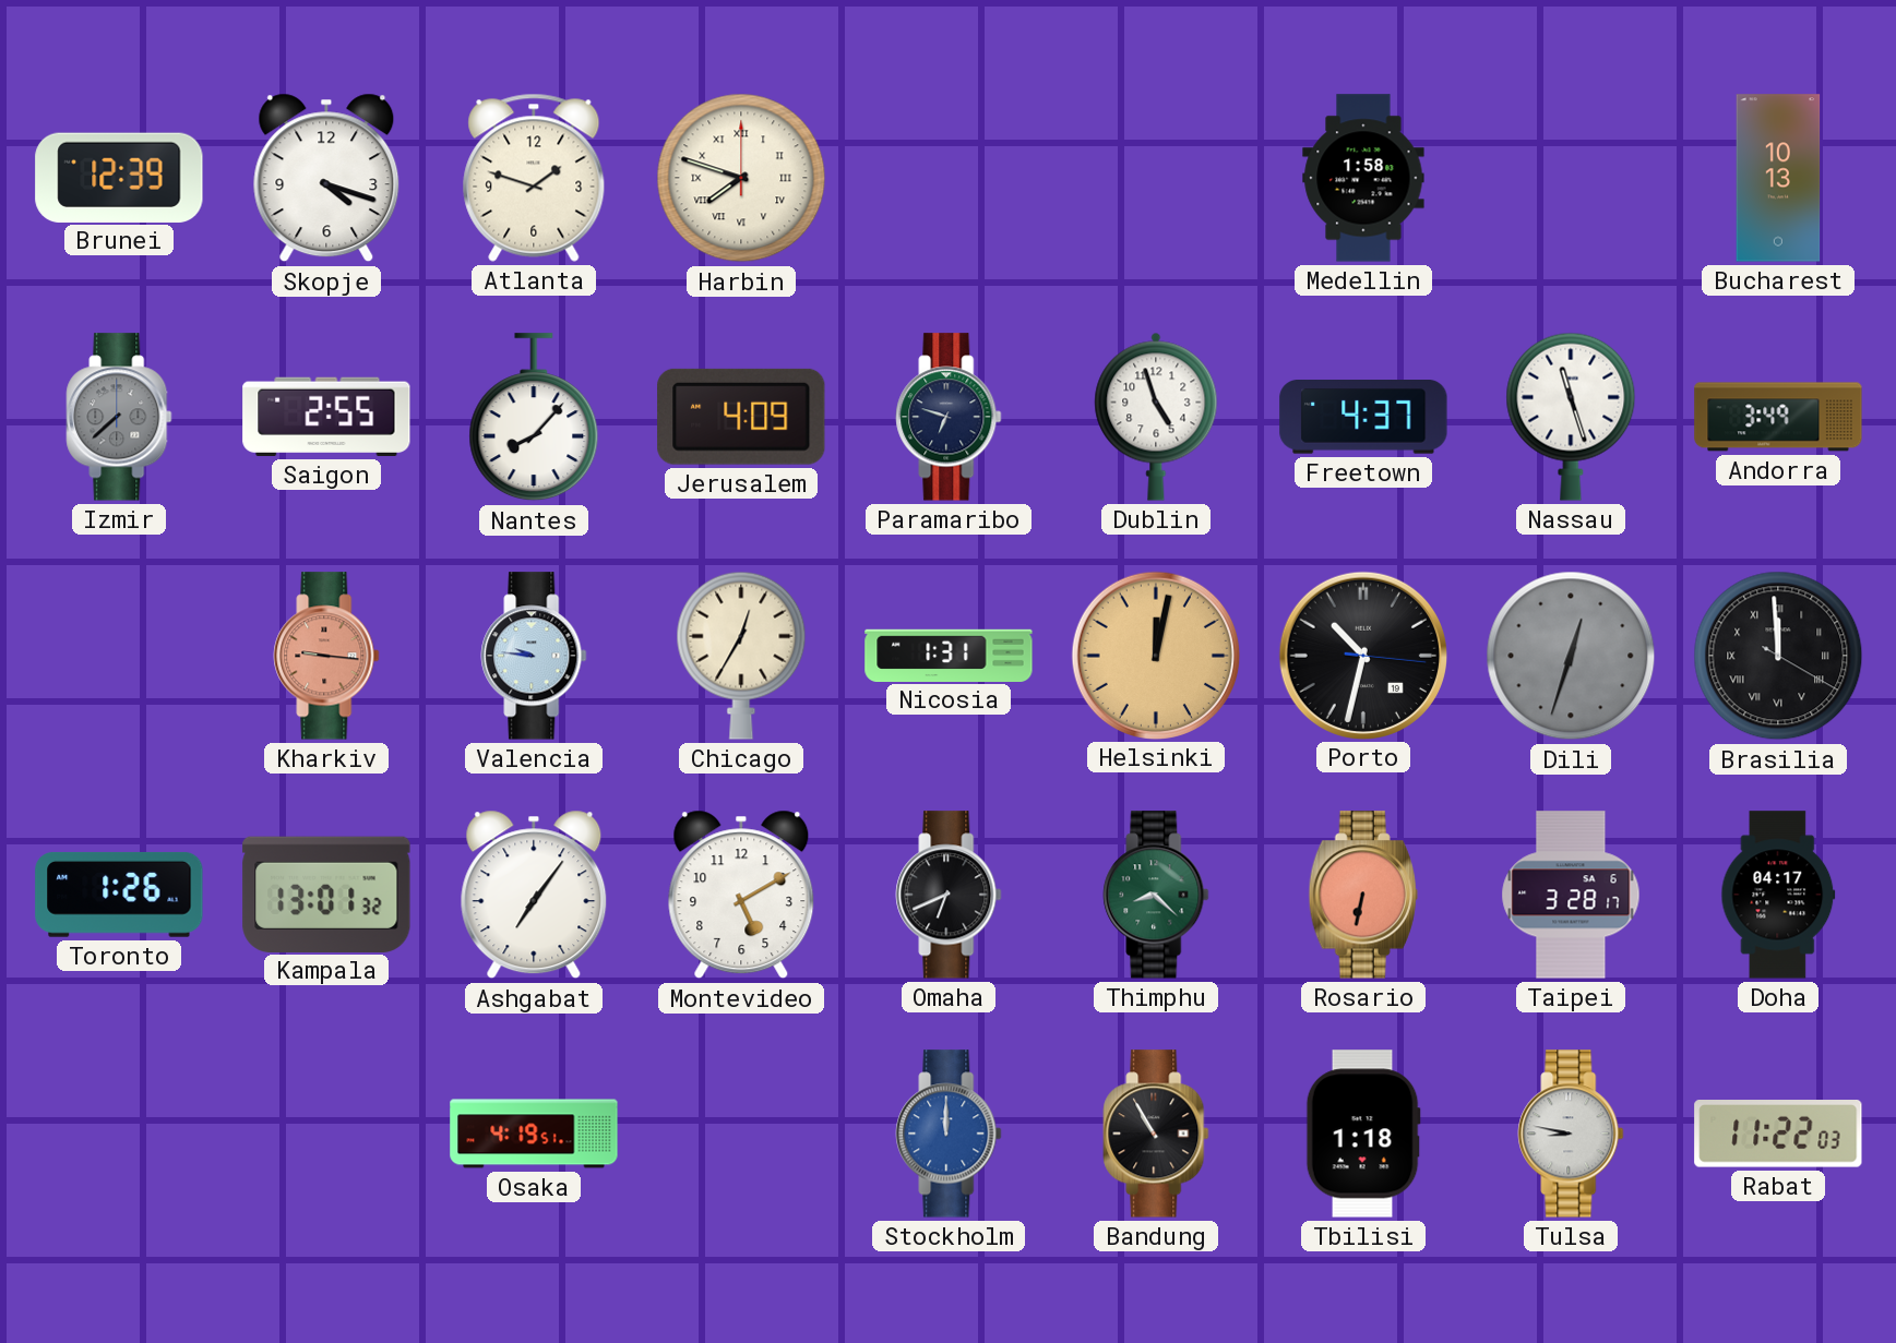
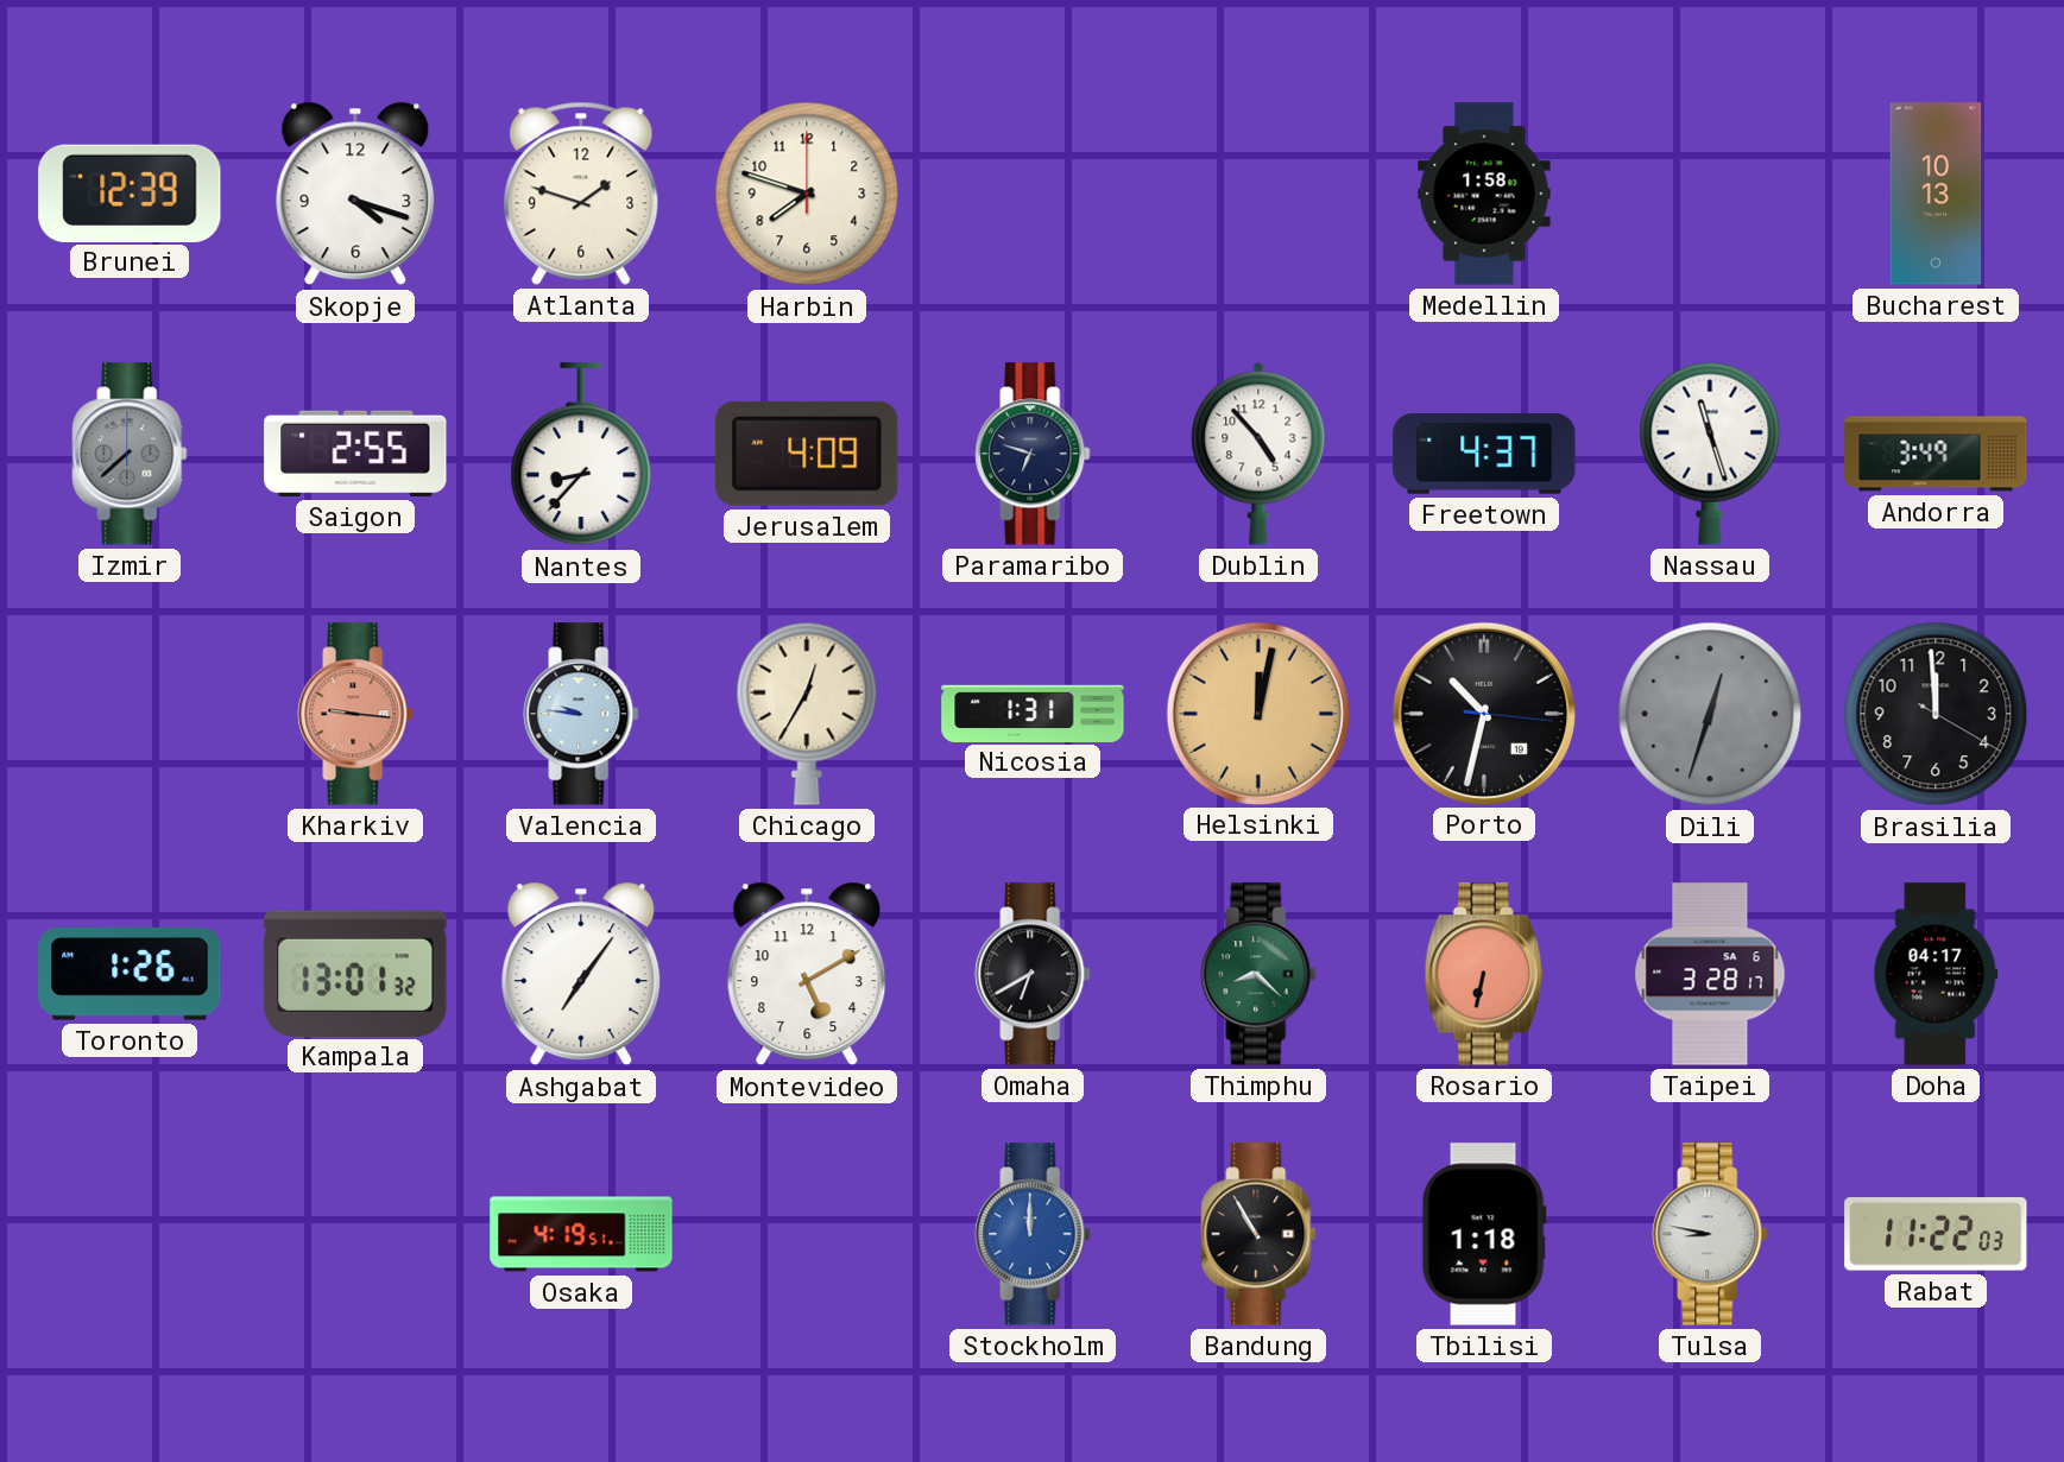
Harbin numerals: Roman -> Arabic
Nantes: 8:07 -> 8:37
Dublin: 4:57 -> 4:53
Brasilia numerals: Roman -> Arabic
Omaha: 6:41 -> 6:40
